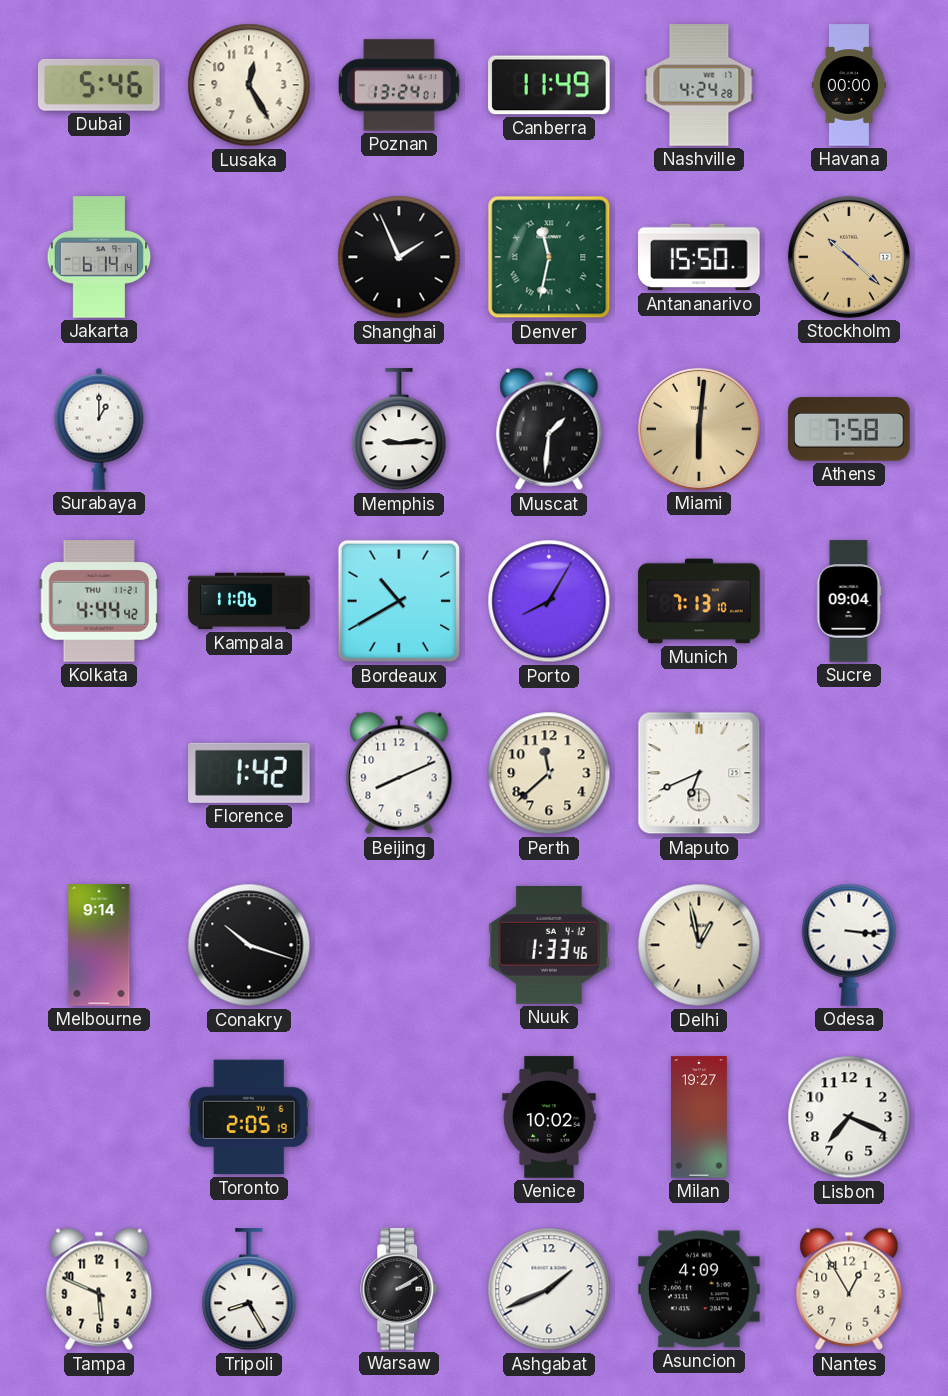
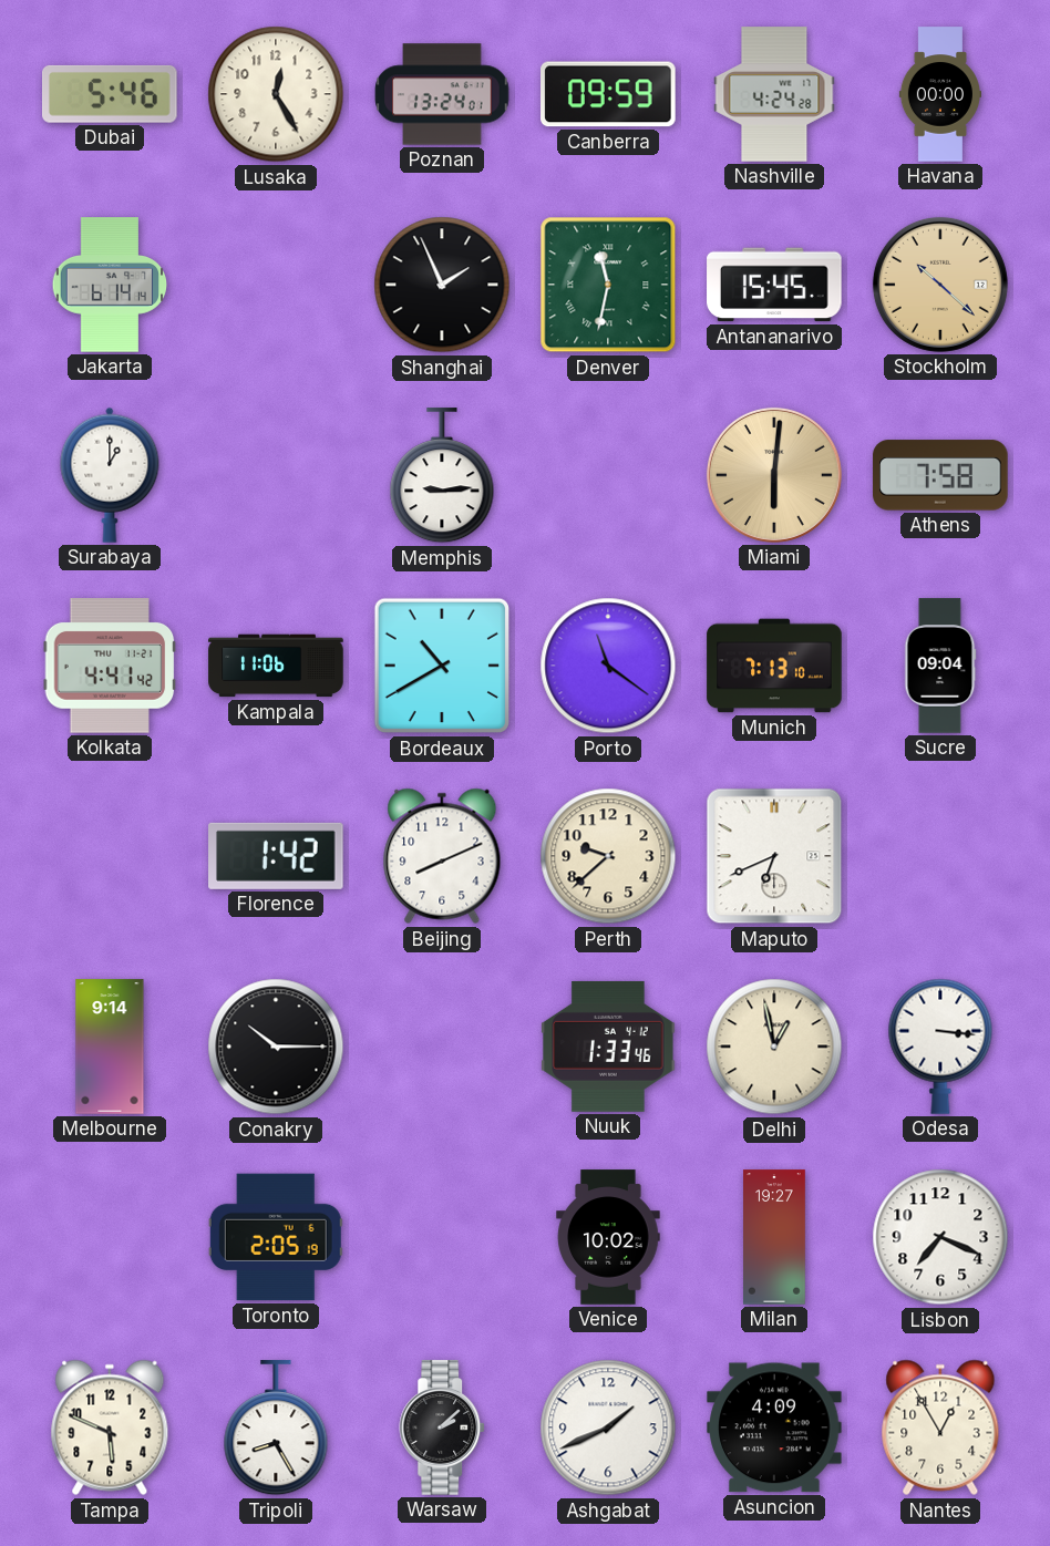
Canberra: 11:49 -> 09:59
Antananarivo: 15:50 -> 15:45
Muscat: 1:31 -> none
Kolkata: 4:44 -> 4:41
Porto: 8:05 -> 11:21
Perth: 11:38 -> 9:38
Conakry: 10:18 -> 10:15
Warsaw: 2:10 -> 2:08
